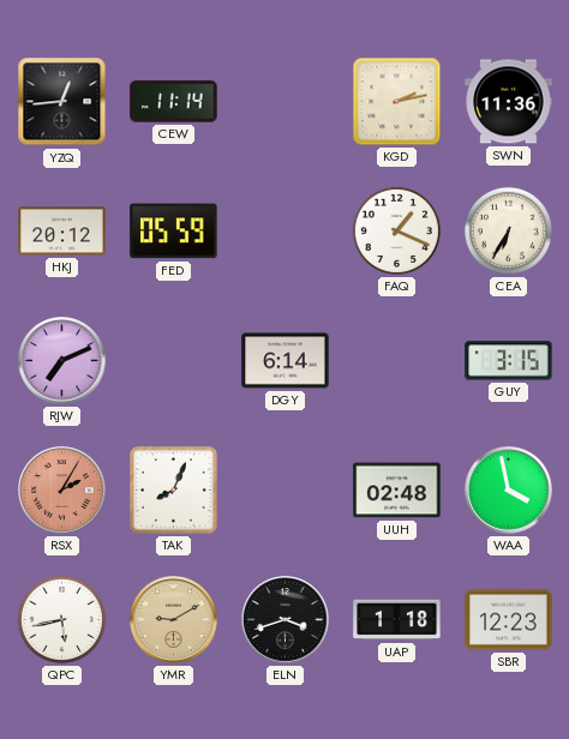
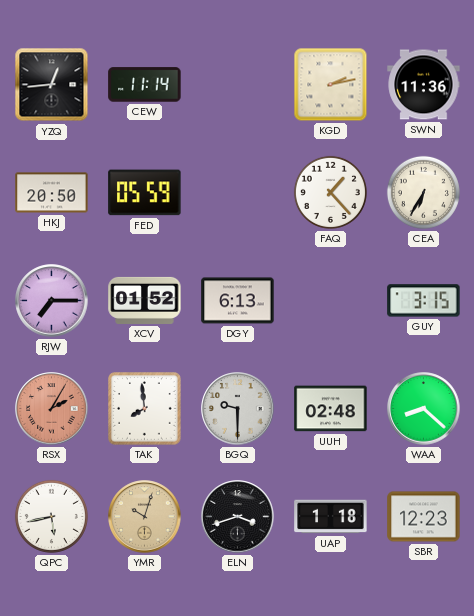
HKJ: 20:12 -> 20:50
FAQ: 1:19 -> 1:23
RJW: 7:11 -> 7:15
XCV: none -> 01:52
DGY: 6:14 -> 6:13
TAK: 8:04 -> 7:59
BGQ: none -> 9:30
WAA: 3:58 -> 8:22
YMR: 9:10 -> 10:03
